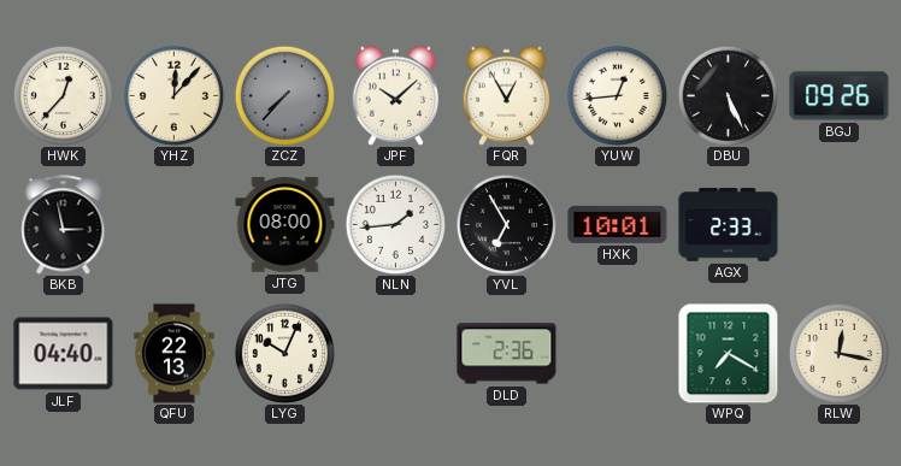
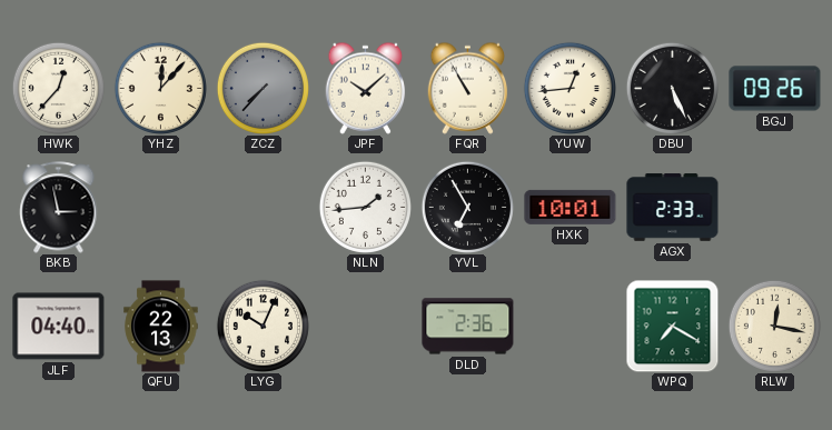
FQR: 12:55 -> 10:55
JTG: 08:00 -> none
